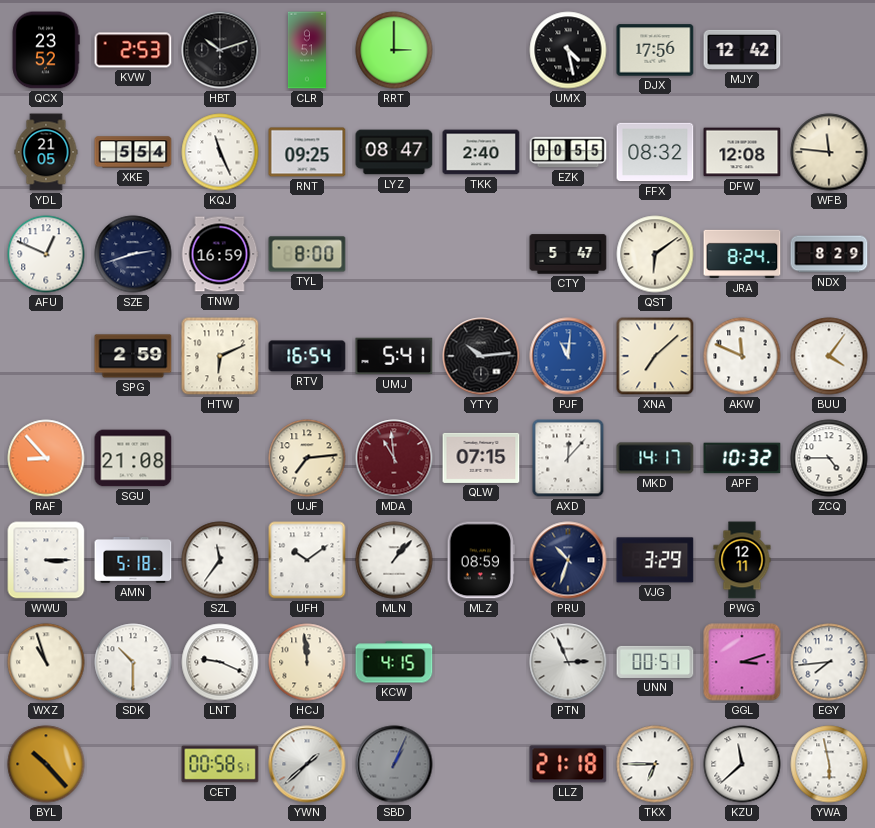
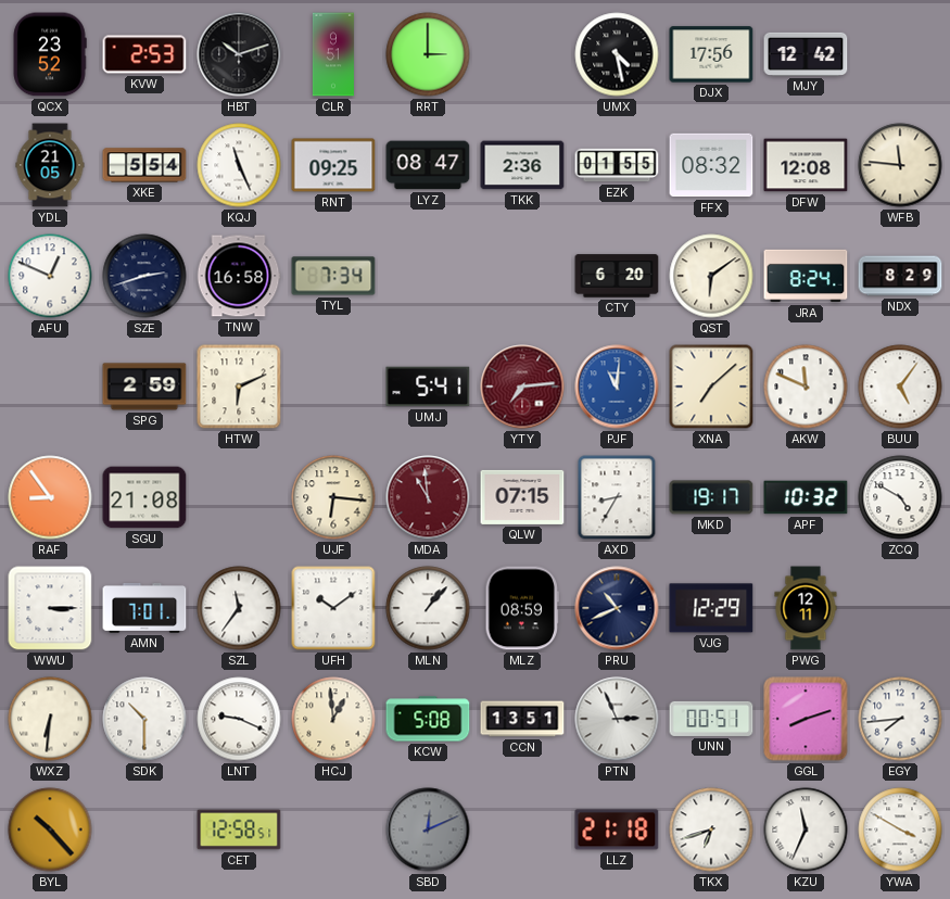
TKK: 2:40 -> 2:36
EZK: 00:55 -> 01:55
TNW: 16:59 -> 16:58
TYL: 8:00 -> 7:34
CTY: 5:47 -> 6:20
RTV: 16:54 -> none
YTY: 10:14 -> 7:14
YTY dial: black -> burgundy
BUU: 4:06 -> 5:06
RAF: 8:53 -> 8:54
UJF: 7:14 -> 6:16
AXD: 12:07 -> 8:35
MKD: 14:17 -> 19:17
ZCQ: 4:45 -> 4:50
AMN: 5:18 -> 7:01
PRU: 10:33 -> 10:41
VJG: 3:29 -> 12:29
WXZ: 10:57 -> 6:31
HCJ: 11:59 -> 12:59
KCW: 4:15 -> 5:08
CCN: none -> 13:51
GGL: 3:12 -> 8:12
CET: 00:58 -> 12:58
YWN: 1:38 -> none
SBD: 1:04 -> 12:11
TKX: 6:45 -> 6:42
KZU: 11:38 -> 11:34
YWA: 5:58 -> 3:50
